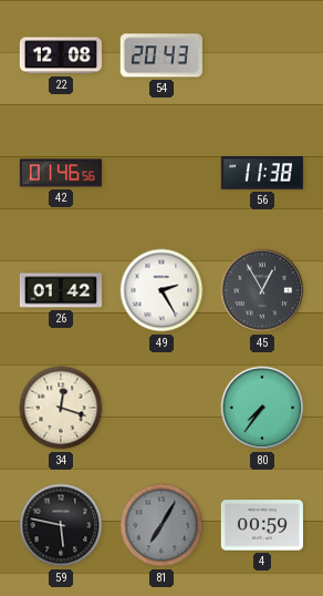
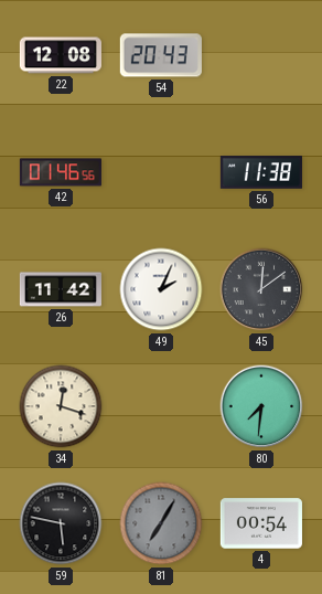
26: 01:42 -> 11:42
49: 2:25 -> 2:04
45: 12:55 -> 12:09
80: 7:36 -> 7:31
4: 00:59 -> 00:54
